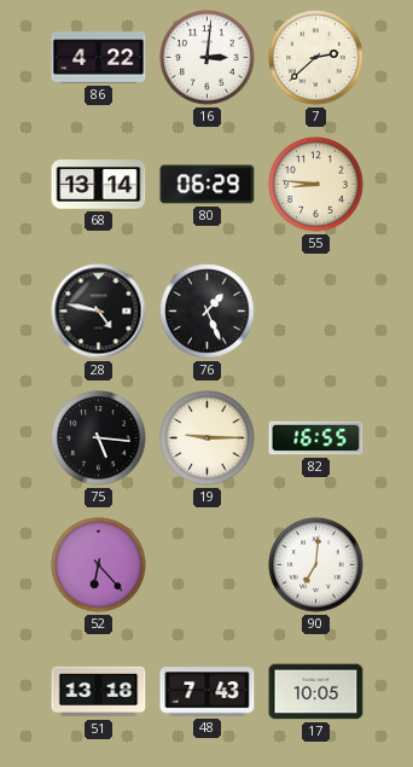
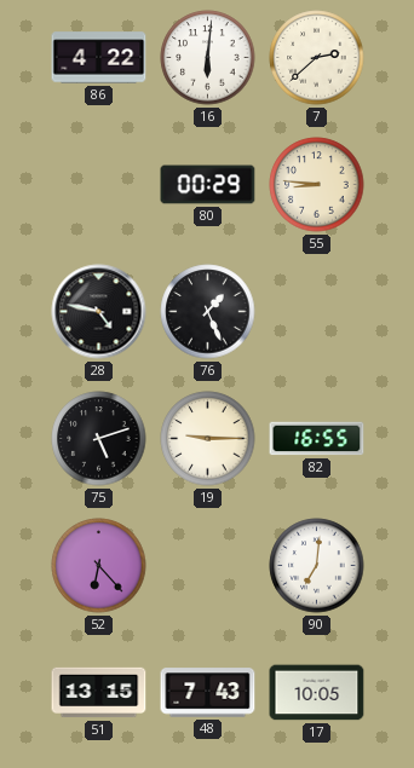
16: 3:01 -> 6:01
68: 13:14 -> none
80: 06:29 -> 00:29
75: 5:16 -> 5:12
51: 13:18 -> 13:15
